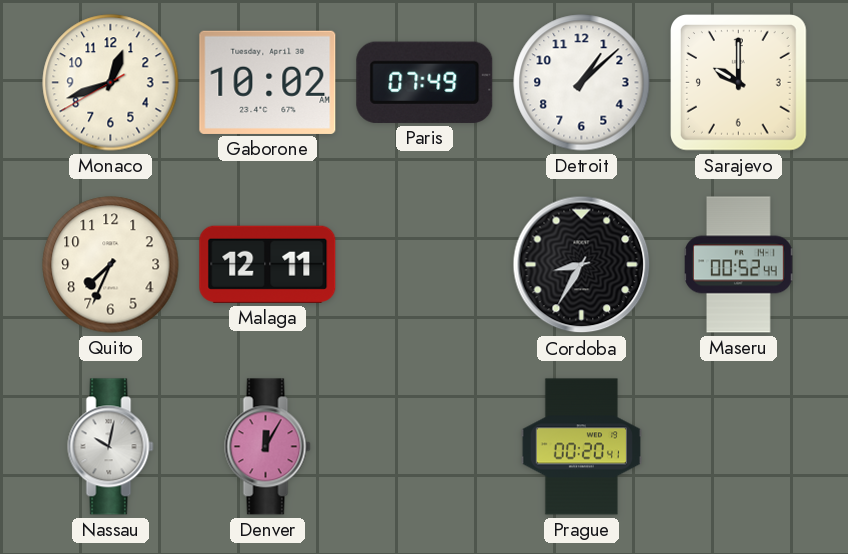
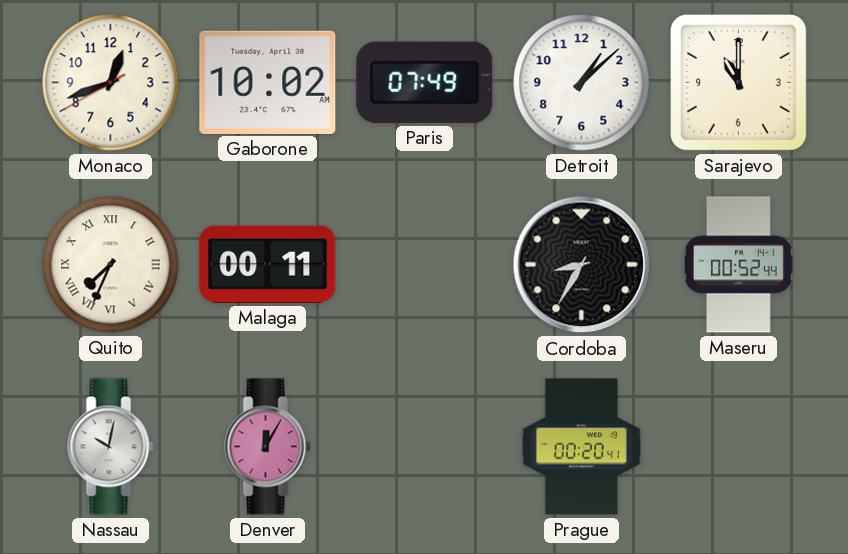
Sarajevo: 10:00 -> 11:00
Quito numerals: Arabic -> Roman
Malaga: 12:11 -> 00:11
